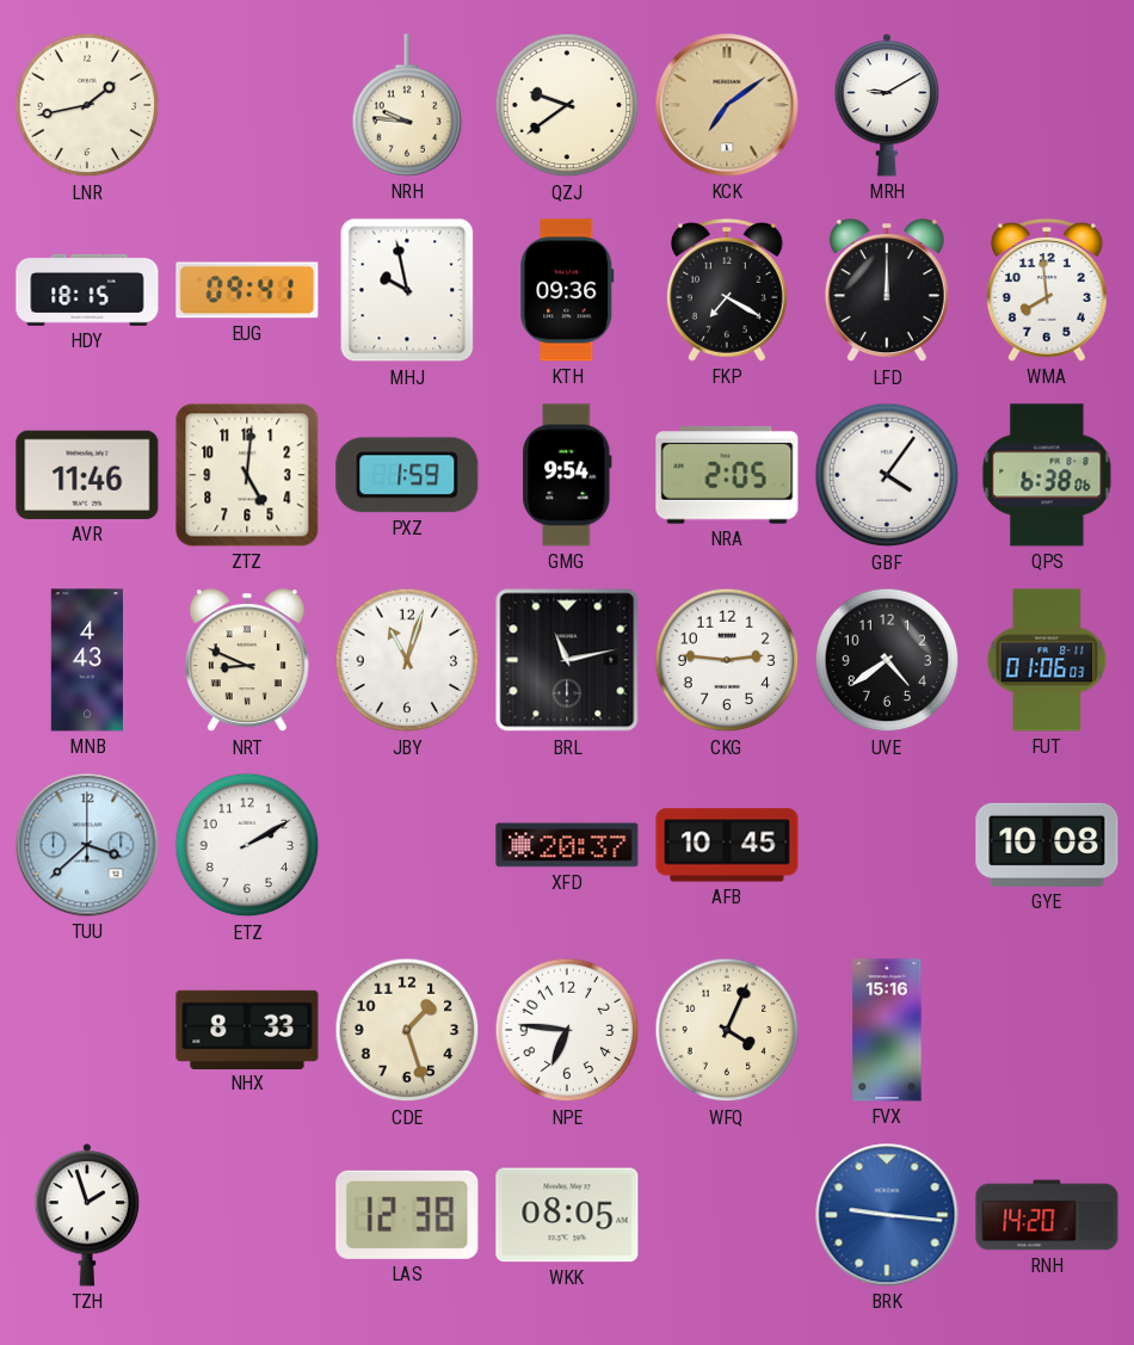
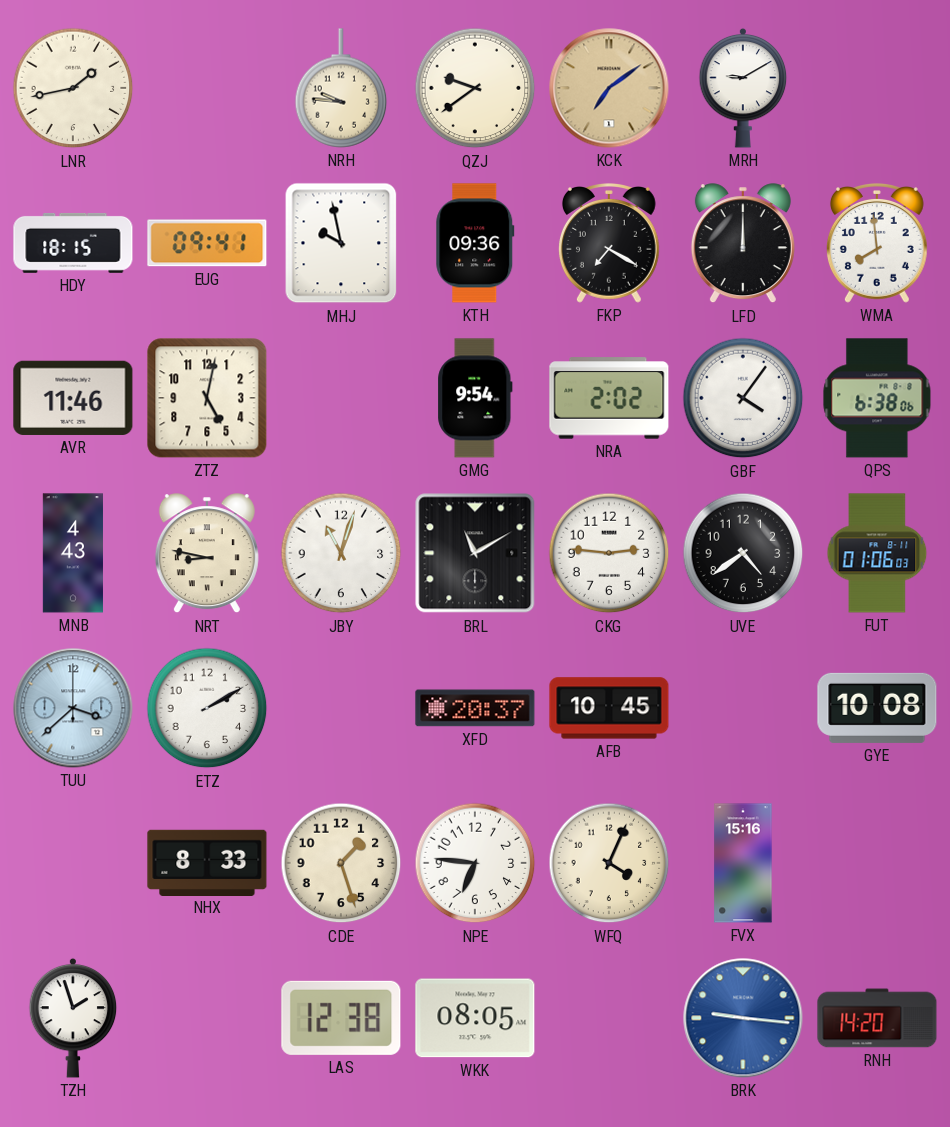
ZTZ: 5:01 -> 5:02
PXZ: 1:59 -> none
NRA: 2:05 -> 2:02
NRT: 8:49 -> 8:47
BRL: 11:13 -> 11:10
